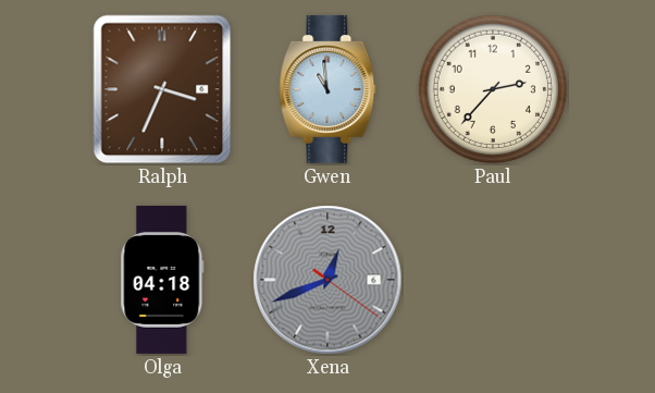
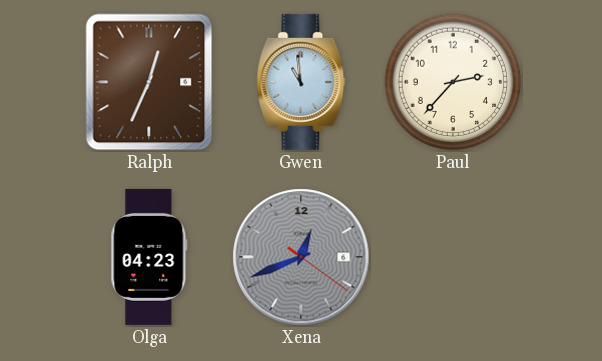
Ralph: 3:34 -> 12:34
Olga: 04:18 -> 04:23
